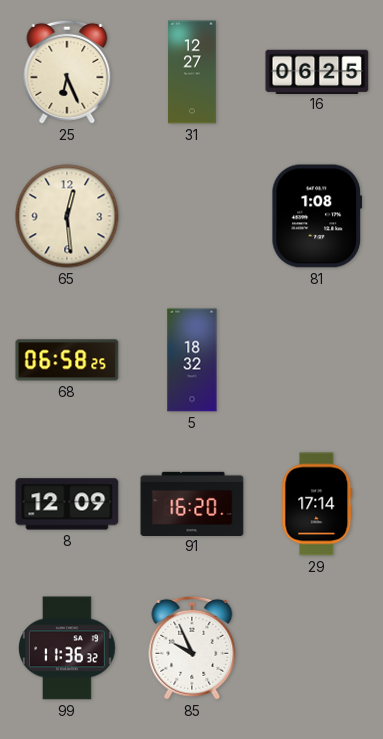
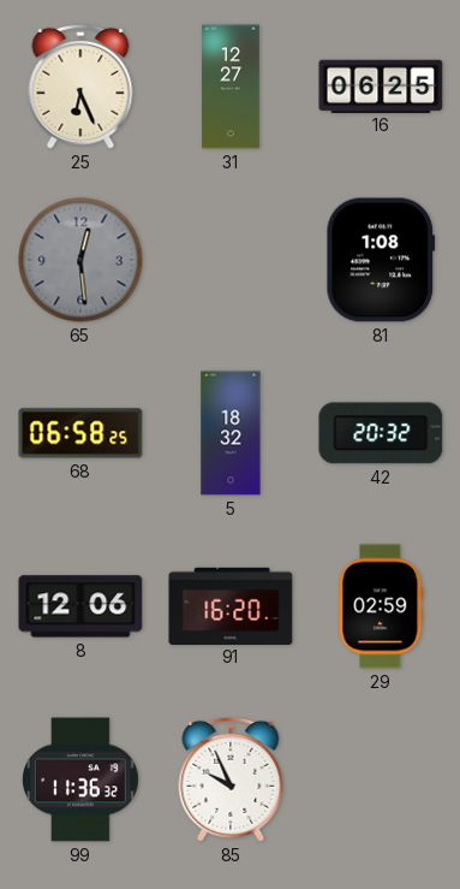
65 dial: cream -> grey
42: none -> 20:32
8: 12:09 -> 12:06
29: 17:14 -> 02:59
